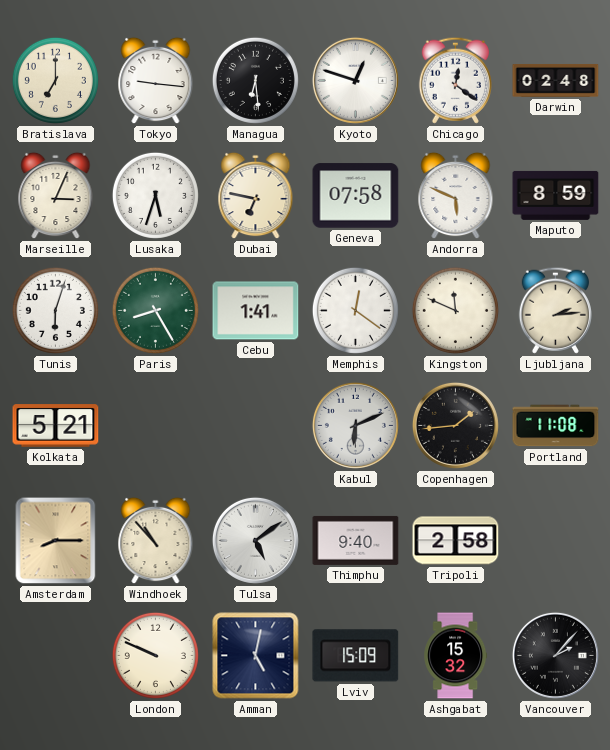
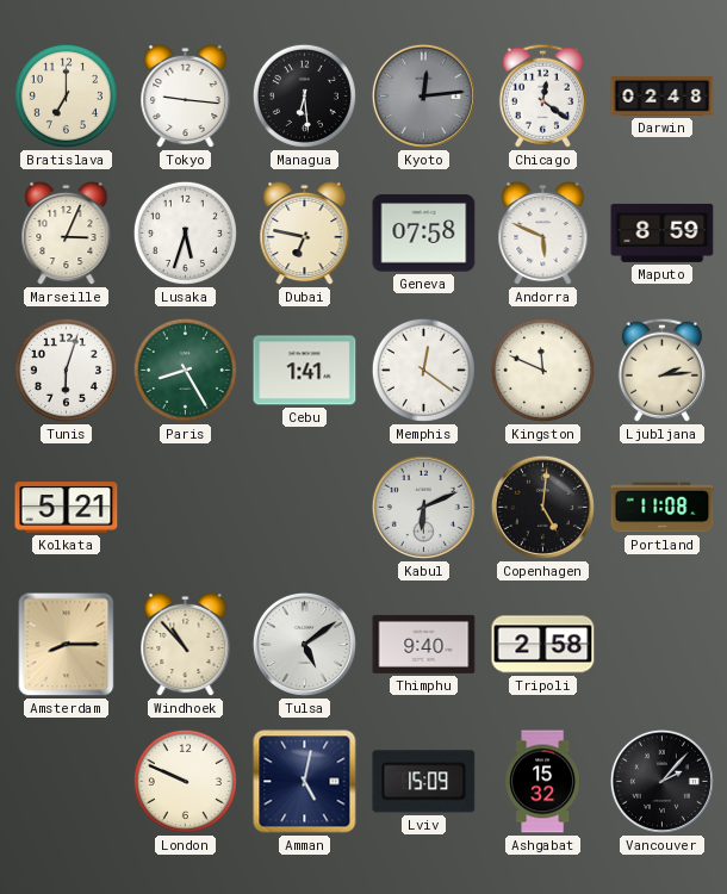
Kyoto: 12:48 -> 12:14
Kyoto dial: white -> grey
Copenhagen: 1:44 -> 5:01
